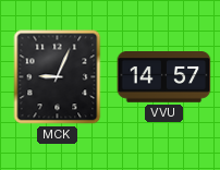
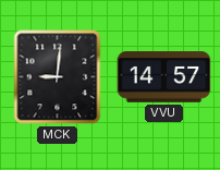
MCK: 9:04 -> 9:01
